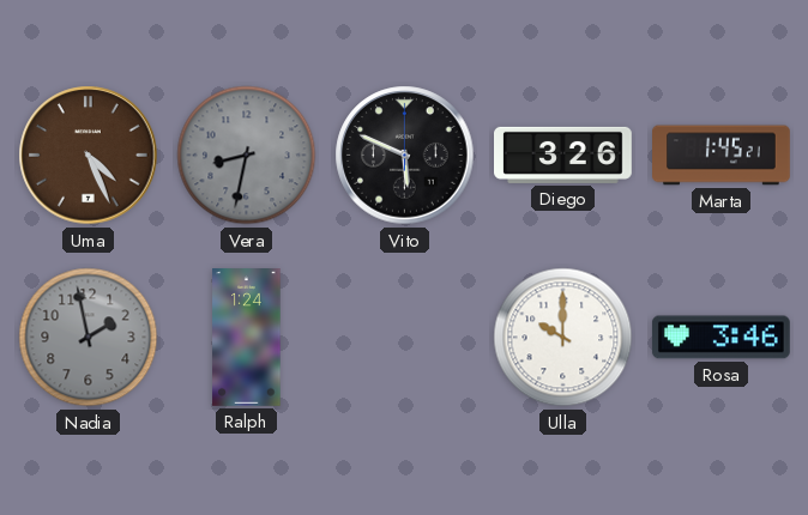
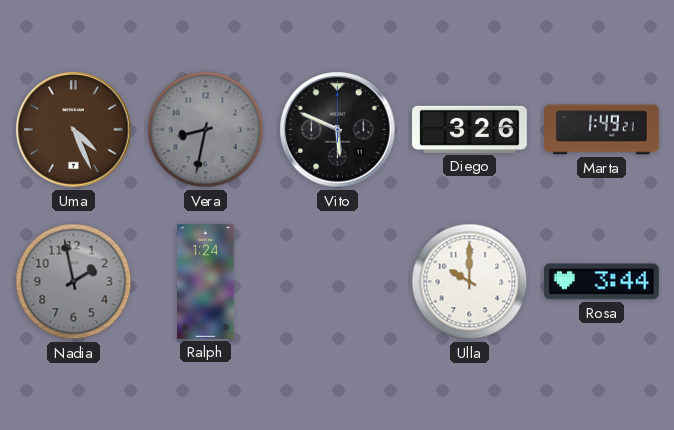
Marta: 1:45 -> 1:49
Rosa: 3:46 -> 3:44
